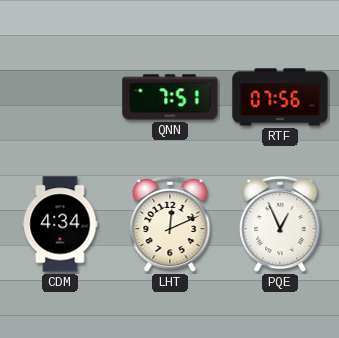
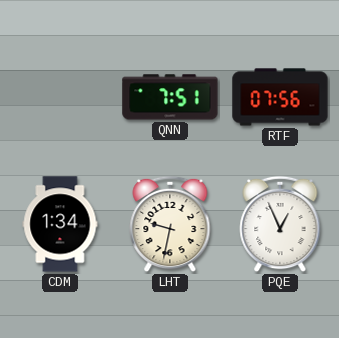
CDM: 4:34 -> 1:34
LHT: 12:11 -> 9:32
